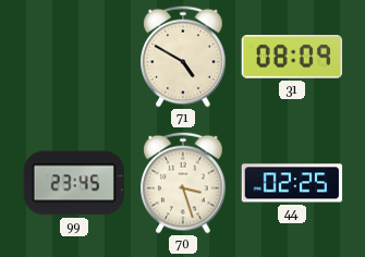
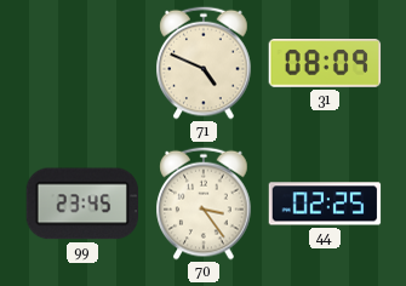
71: 4:50 -> 4:49
70: 3:27 -> 3:24
